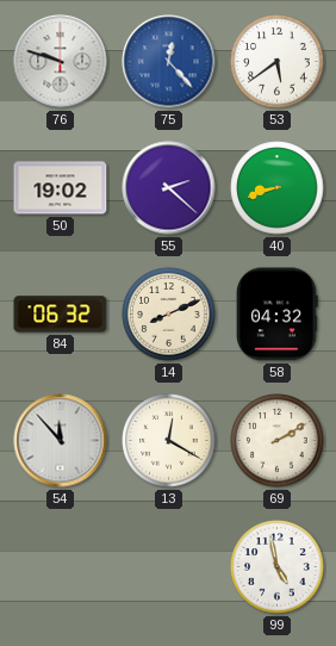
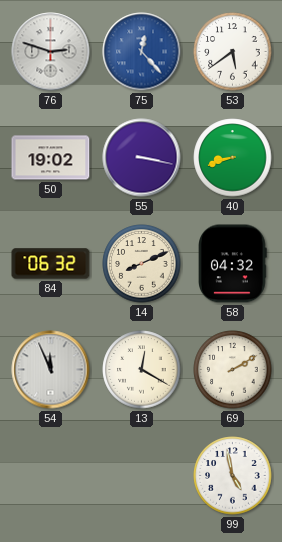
76: 9:48 -> 2:48
55: 2:22 -> 3:17
54: 11:53 -> 11:56
